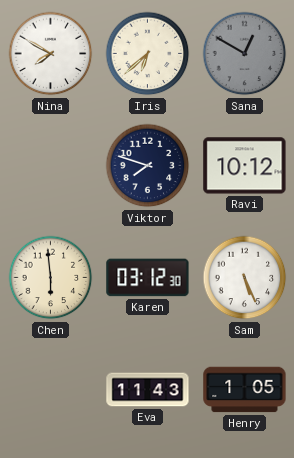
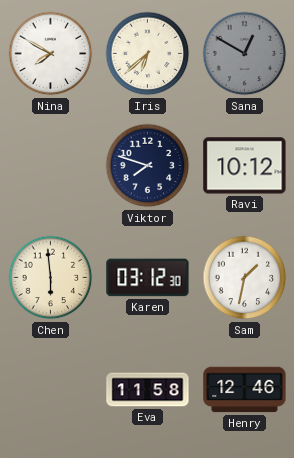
Sam: 5:26 -> 1:32
Eva: 11:43 -> 11:58
Henry: 1:05 -> 12:46
